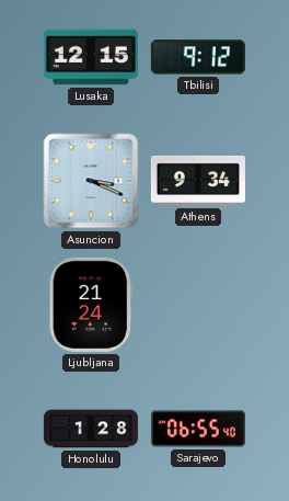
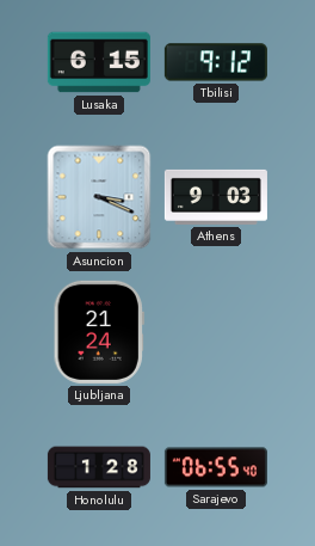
Lusaka: 12:15 -> 6:15
Athens: 9:34 -> 9:03
